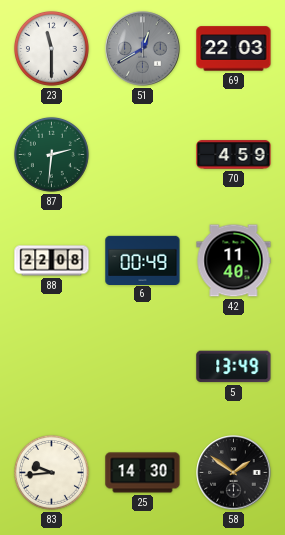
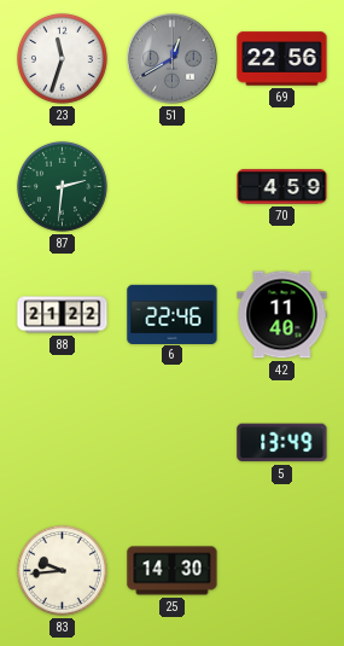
23: 11:30 -> 11:33
69: 22:03 -> 22:56
88: 22:08 -> 21:22
6: 00:49 -> 22:46
58: 1:51 -> none
